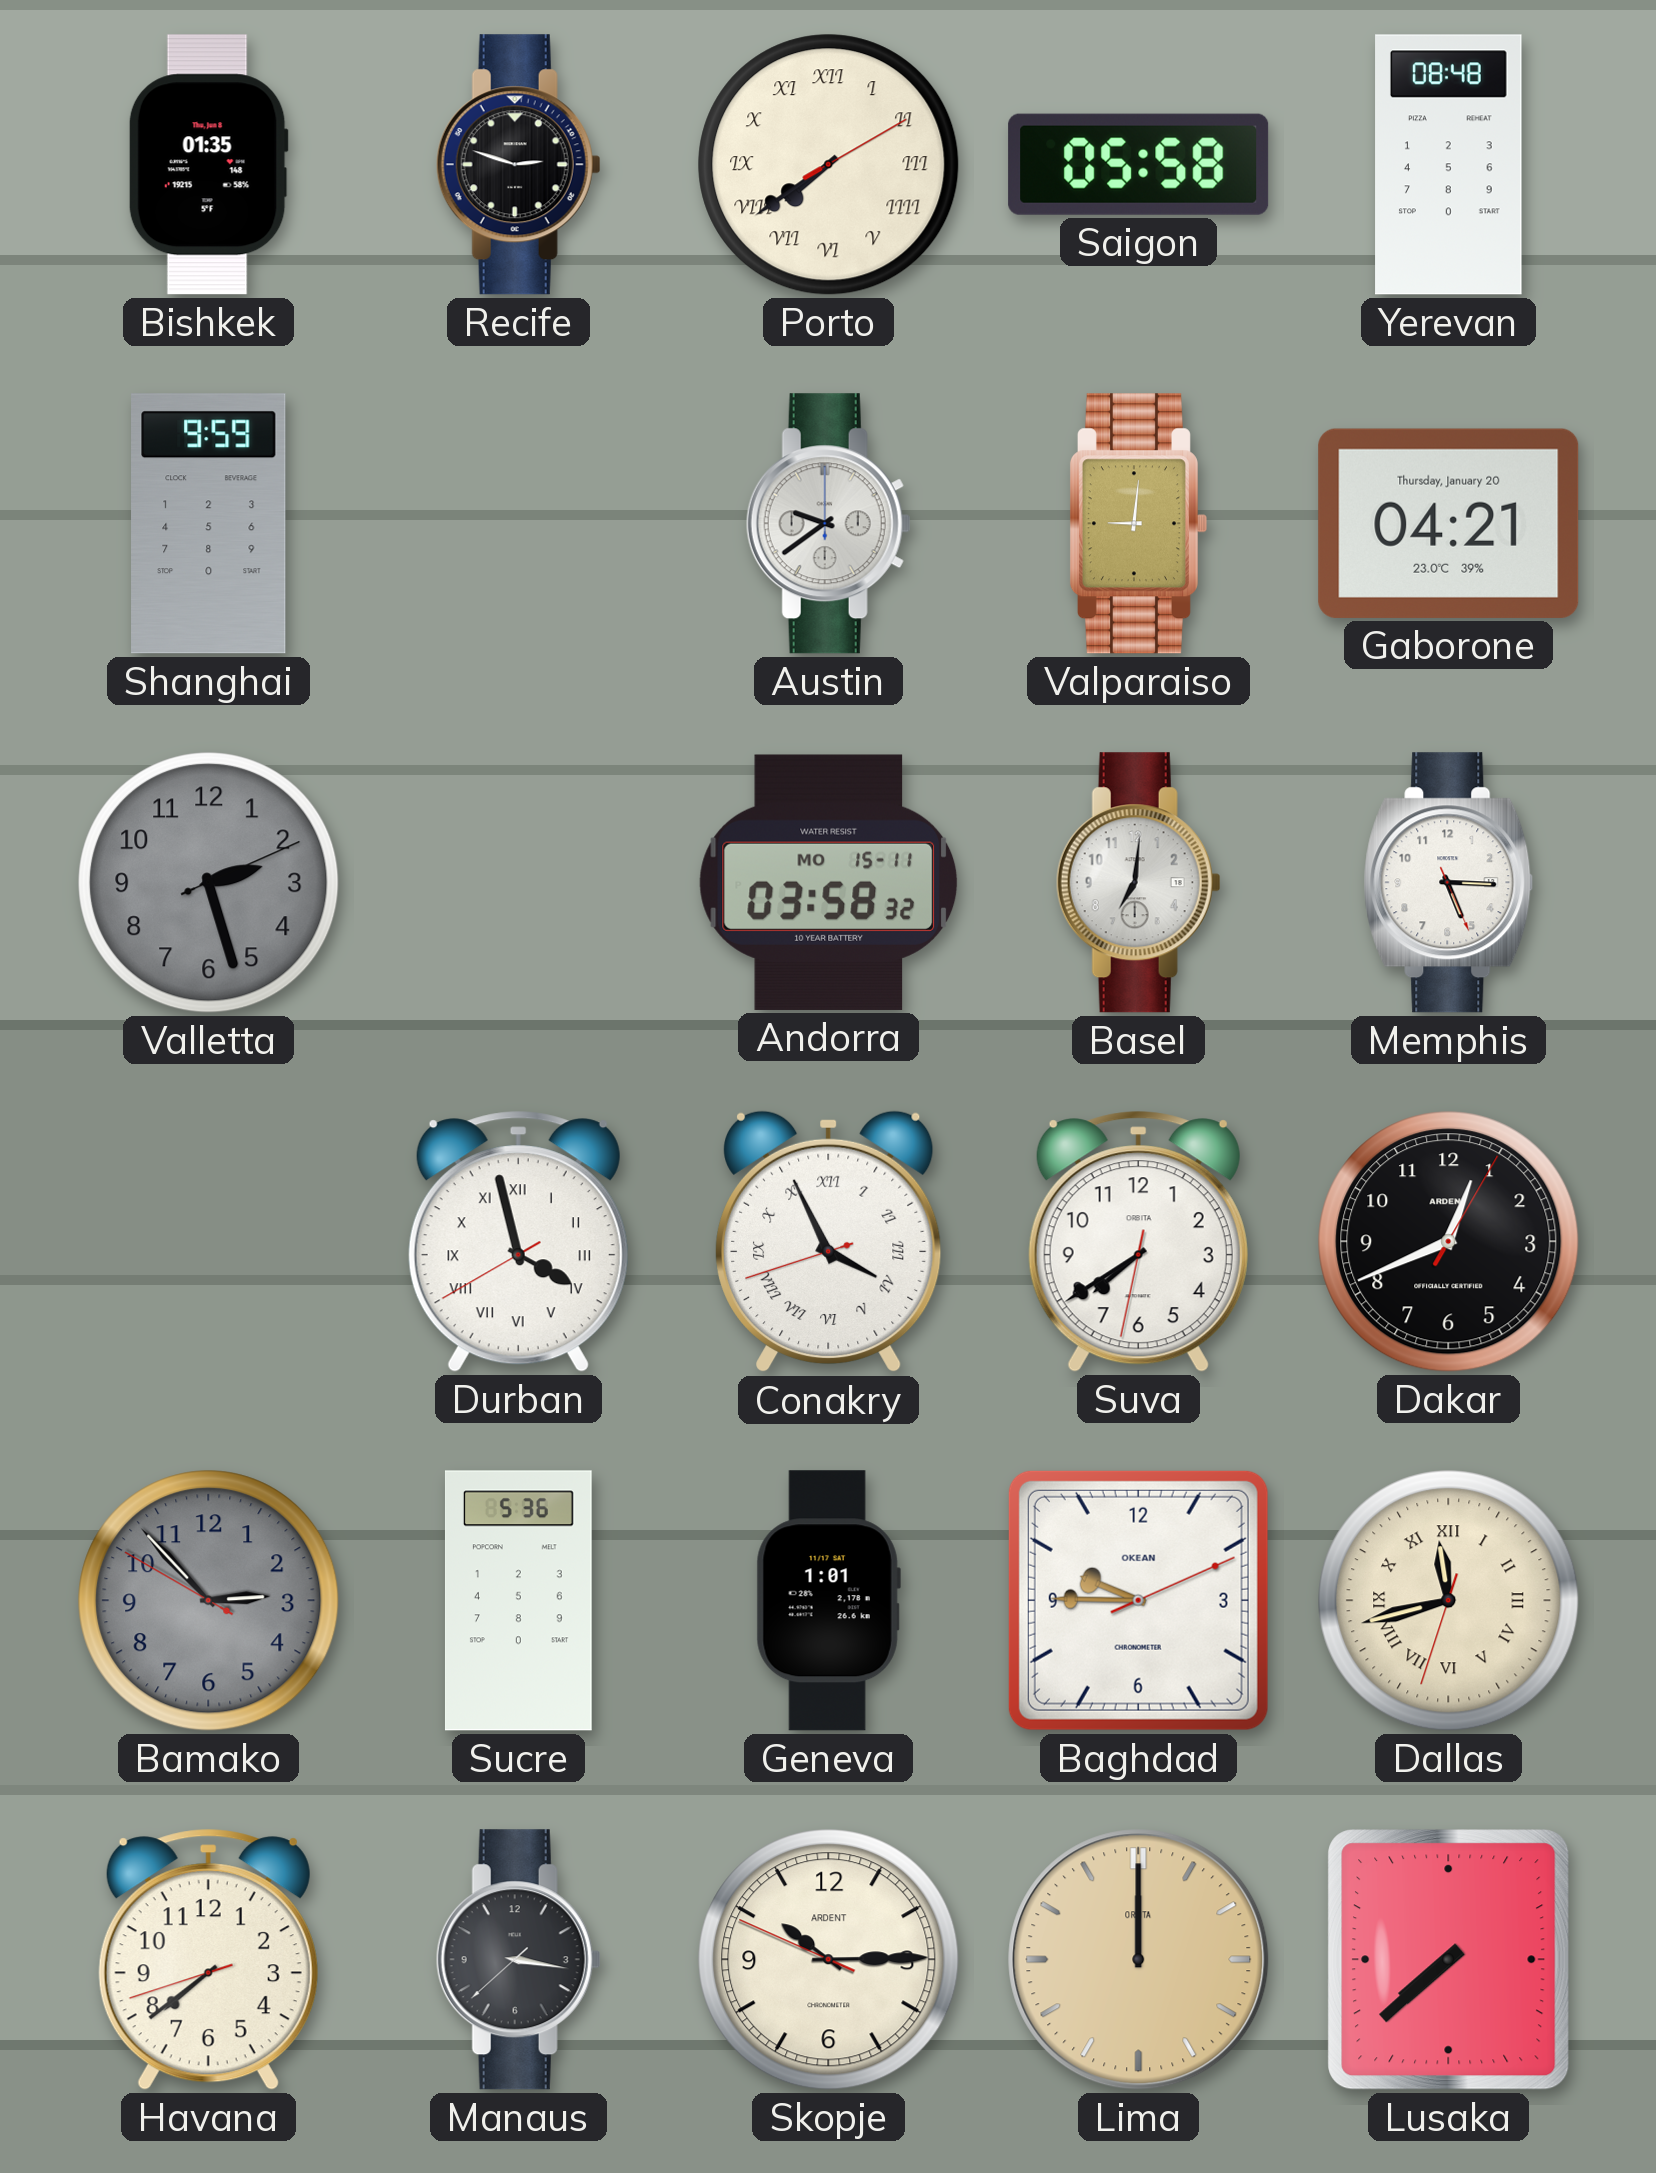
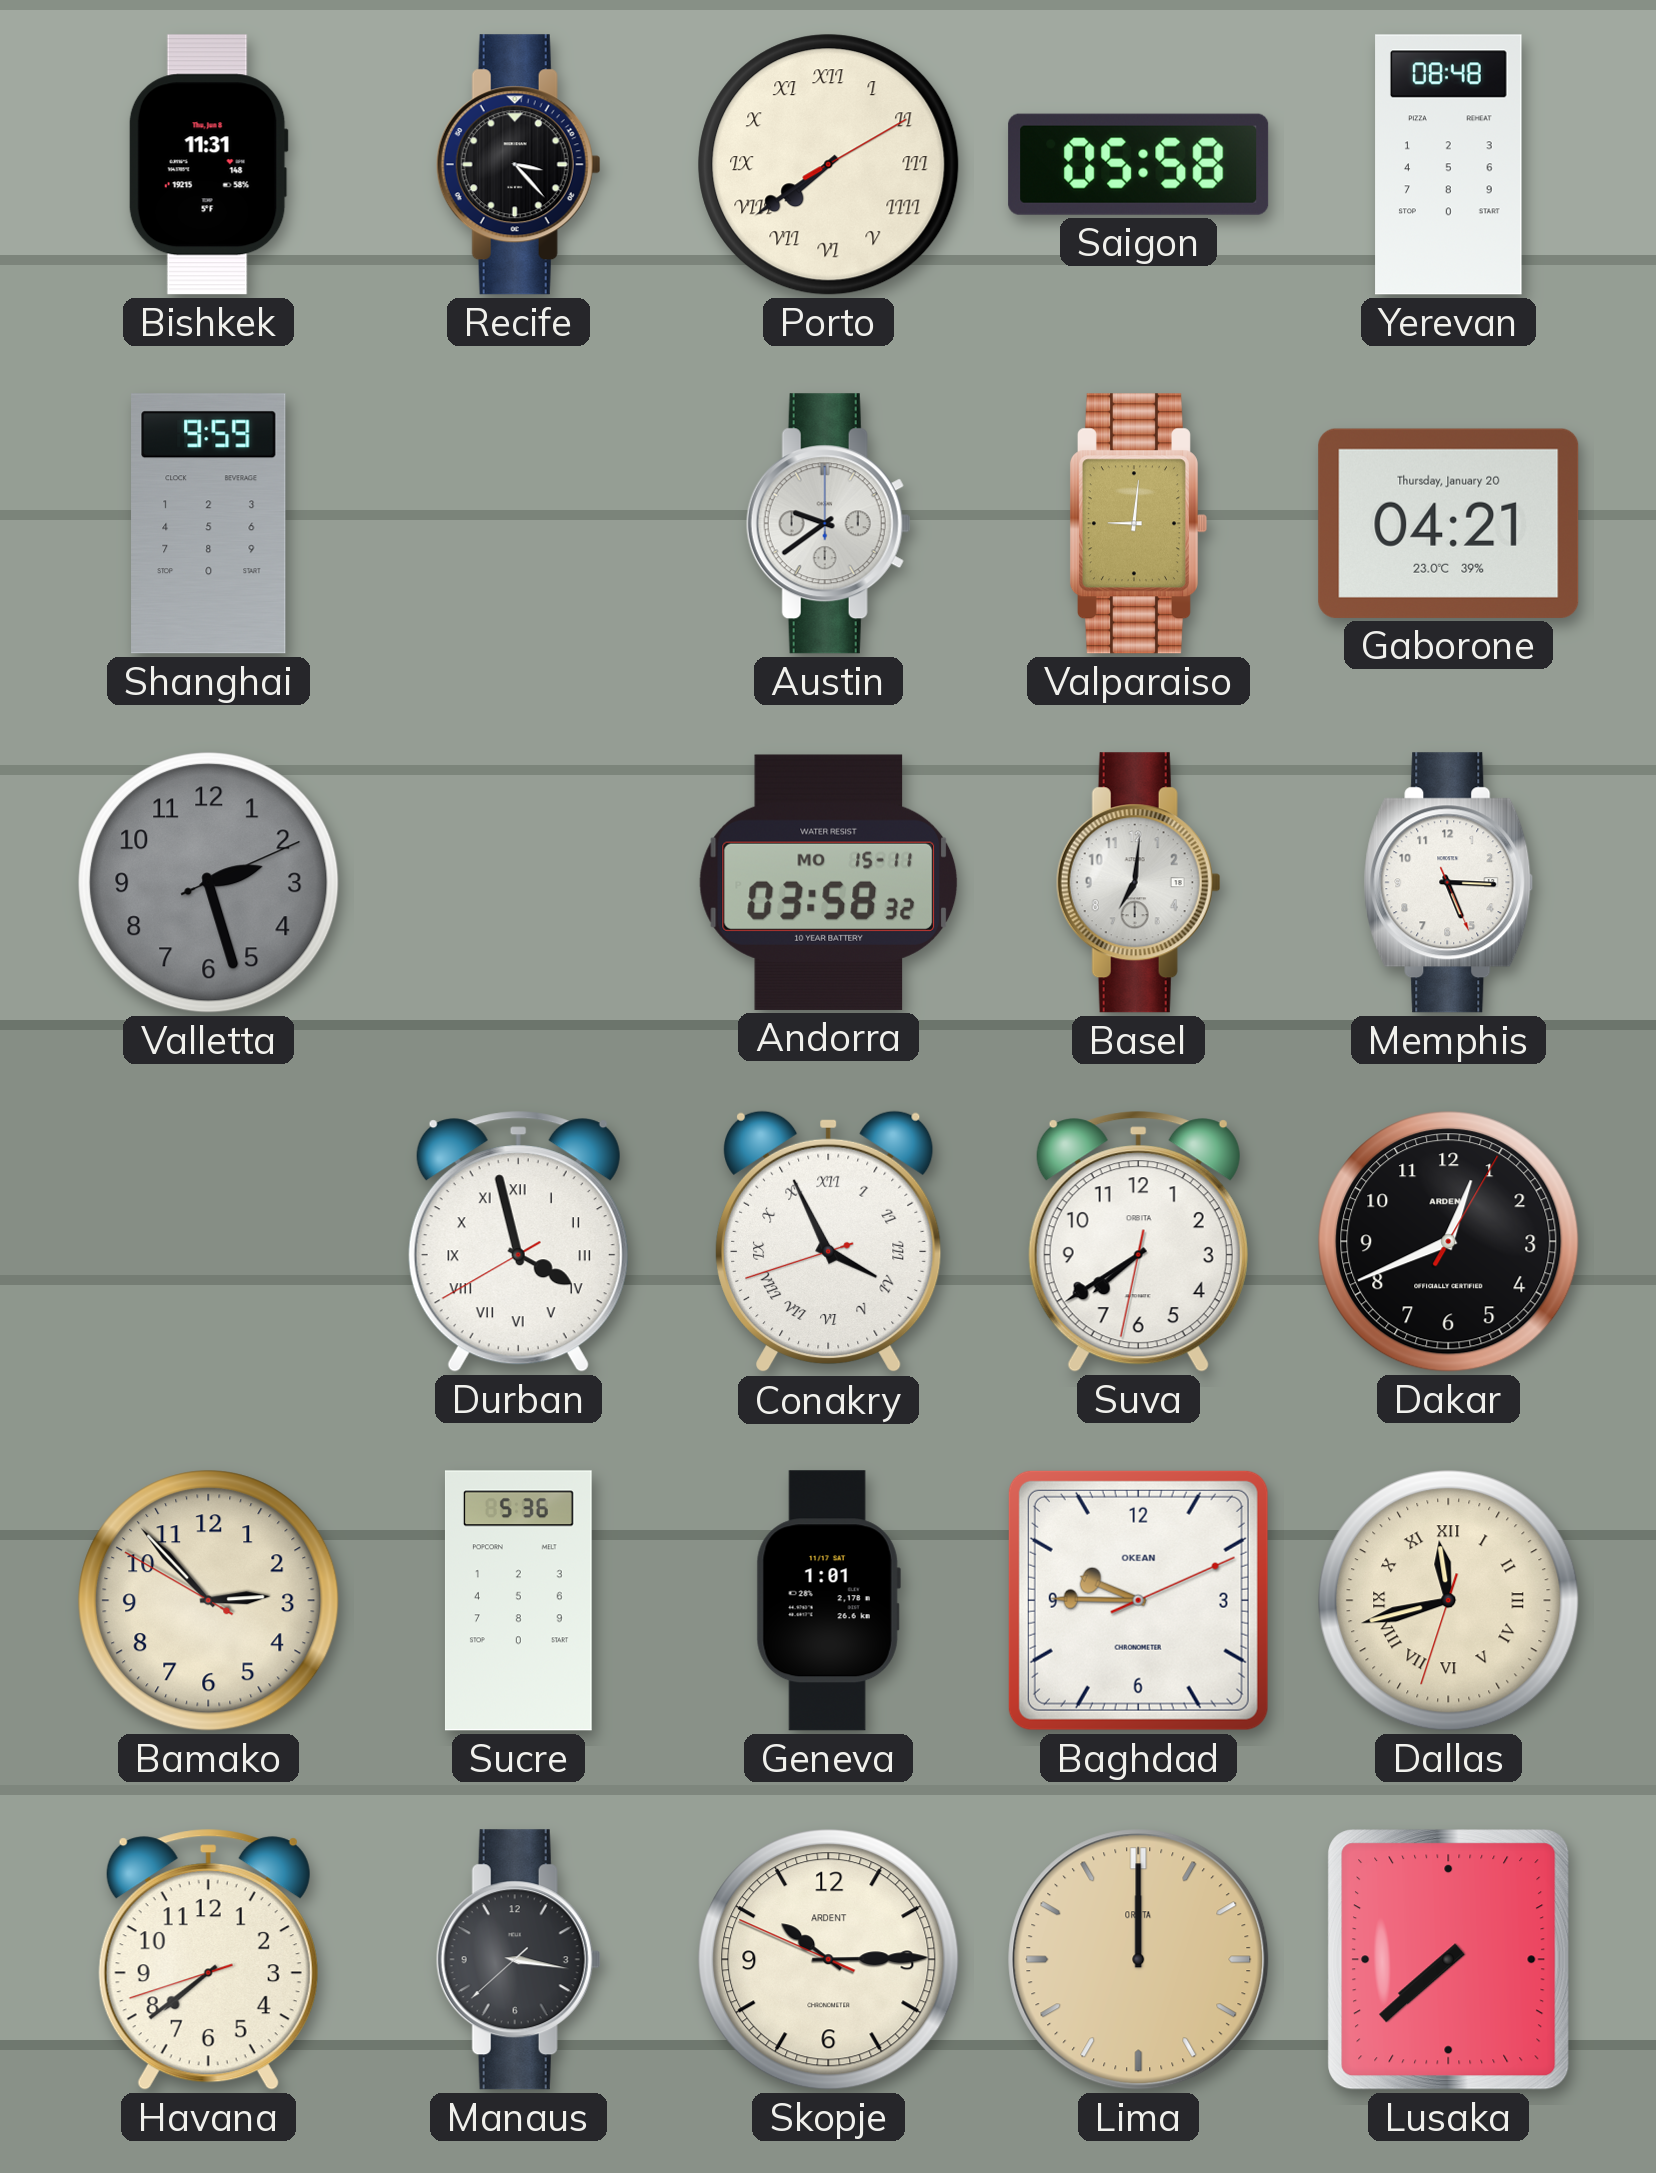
Bishkek: 01:35 -> 11:31
Recife: 2:48 -> 3:23
Bamako dial: grey -> cream
